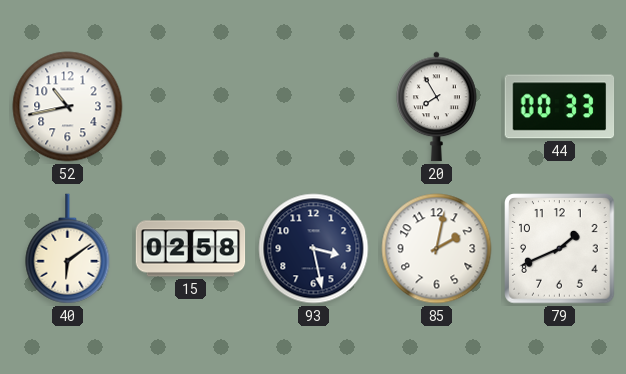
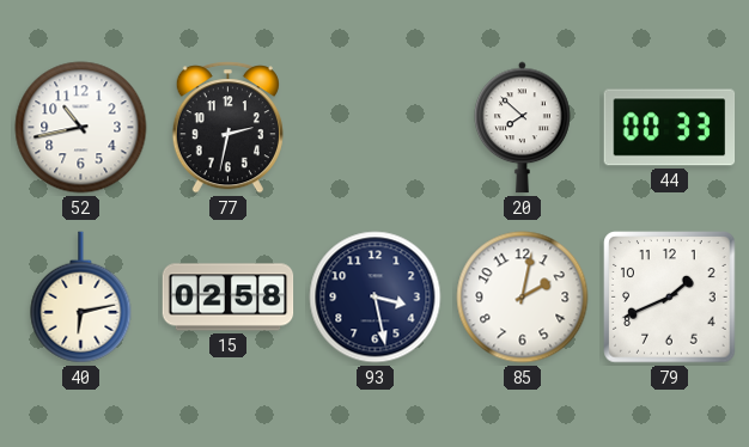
77: none -> 2:32
20: 7:55 -> 7:52
40: 6:09 -> 6:13
